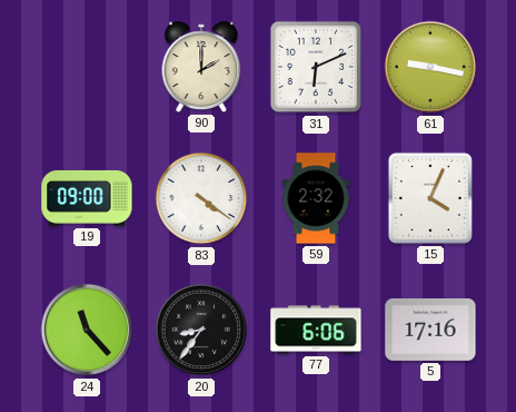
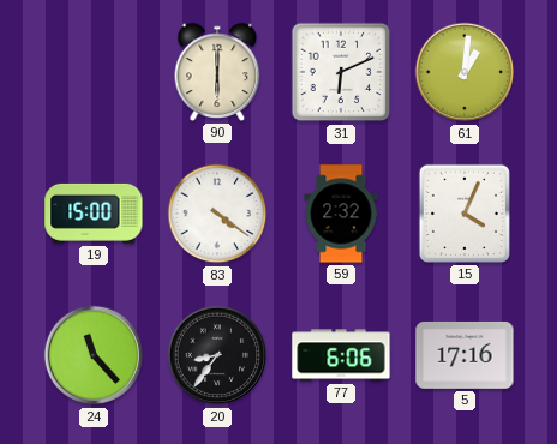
90: 2:00 -> 6:00
61: 9:17 -> 1:01
19: 09:00 -> 15:00
